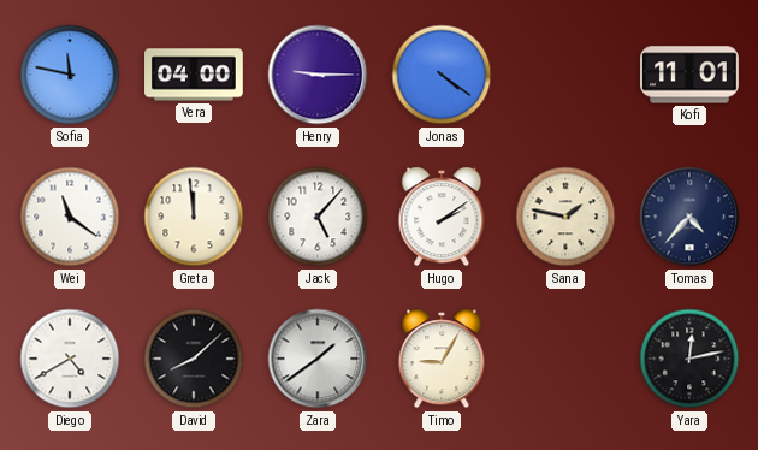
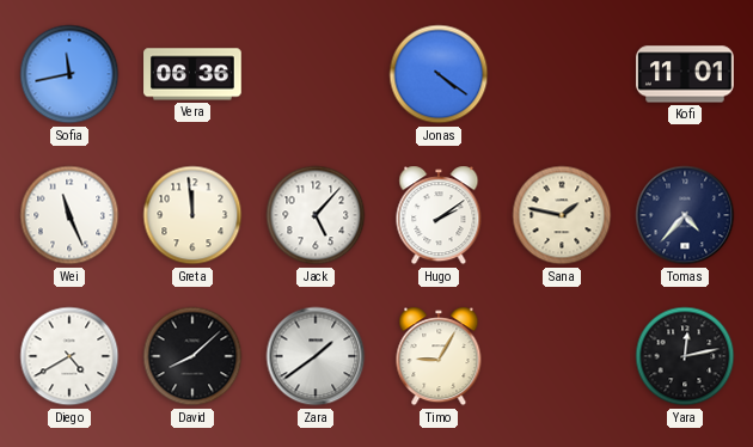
Sofia: 11:47 -> 11:43
Vera: 04:00 -> 06:36
Henry: 9:15 -> none
Wei: 11:21 -> 11:26
